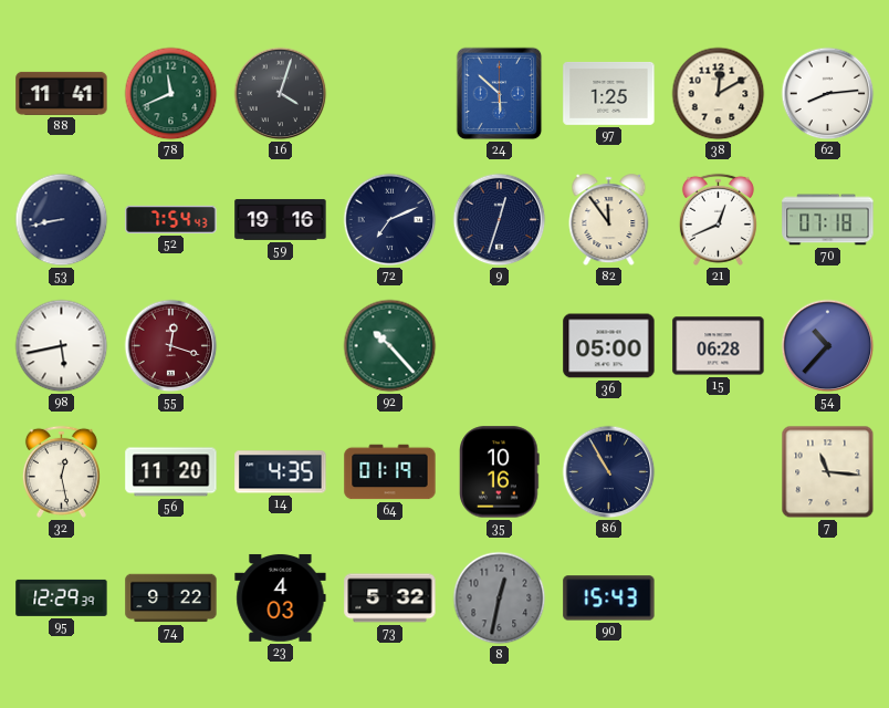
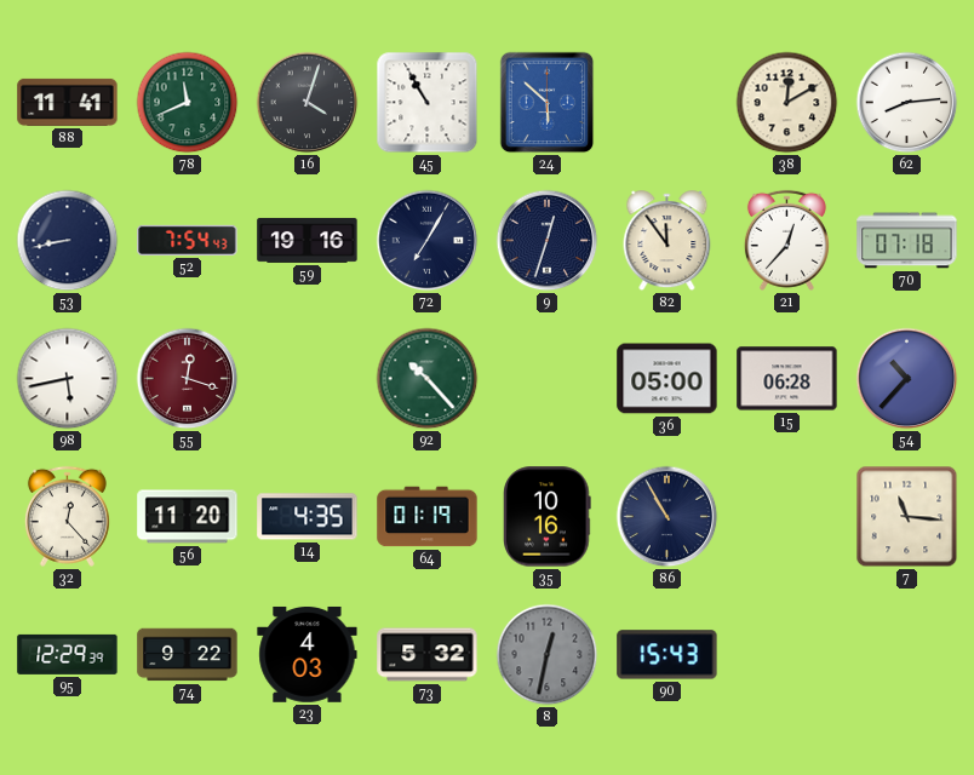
45: none -> 10:55
97: 1:25 -> none
72: 7:11 -> 7:05
21: 12:41 -> 12:37
32: 12:28 -> 12:23
